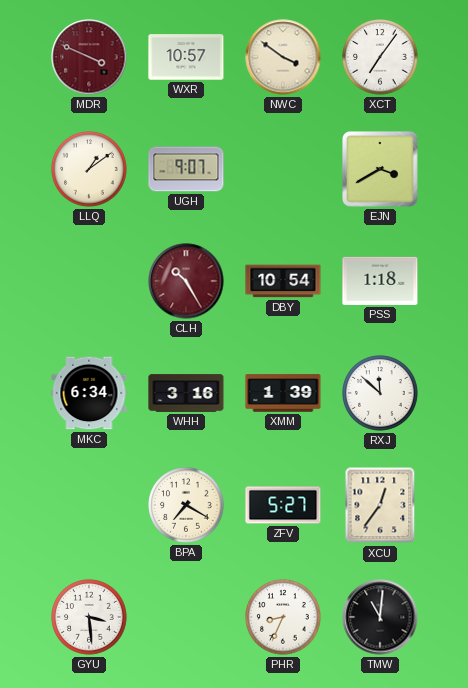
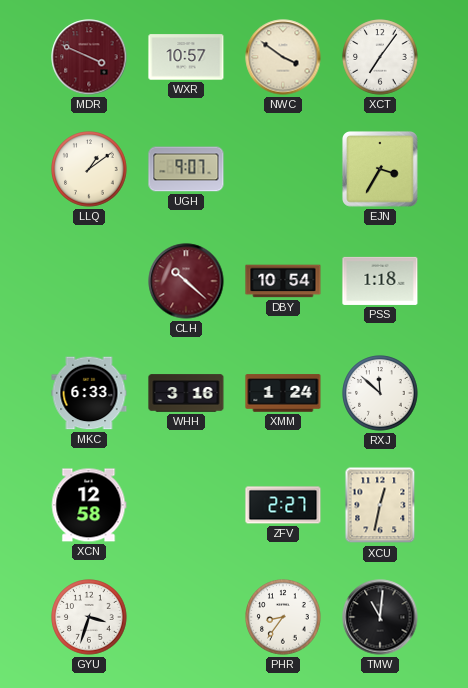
EJN: 3:40 -> 3:35
CLH: 10:25 -> 10:22
MKC: 6:34 -> 6:33
XMM: 1:39 -> 1:24
XCN: none -> 12:58
BPA: 7:20 -> none
ZFV: 5:27 -> 2:27
XCU: 12:36 -> 12:32
GYU: 3:29 -> 3:33
PHR: 8:34 -> 8:36
